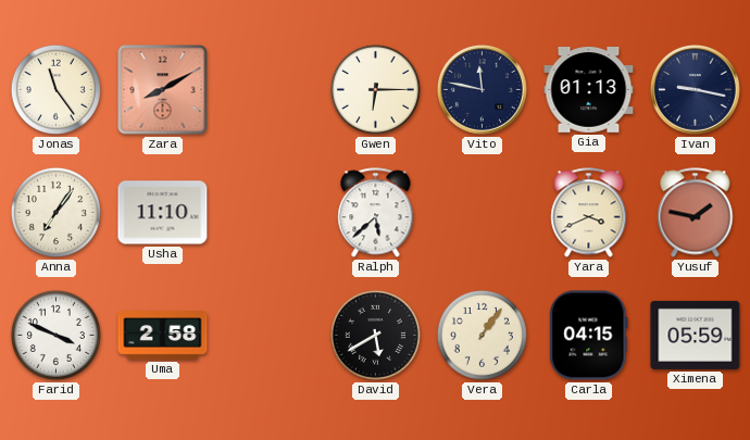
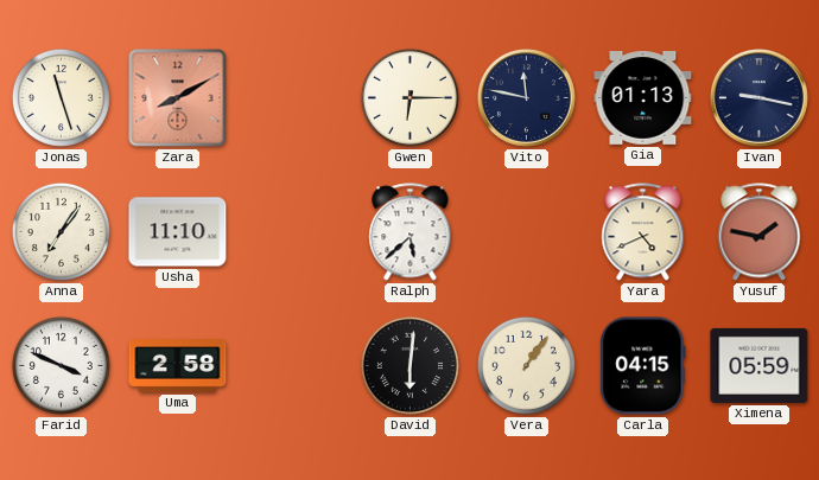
Jonas: 11:24 -> 11:27
Yara: 3:41 -> 4:41
David: 5:40 -> 6:01
